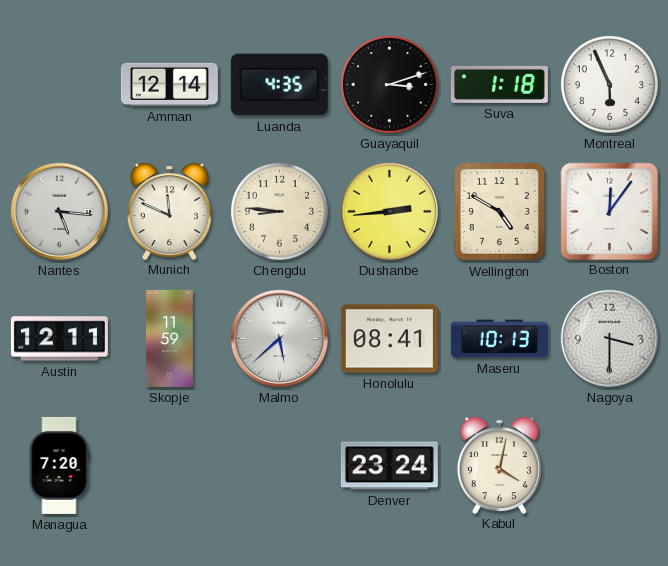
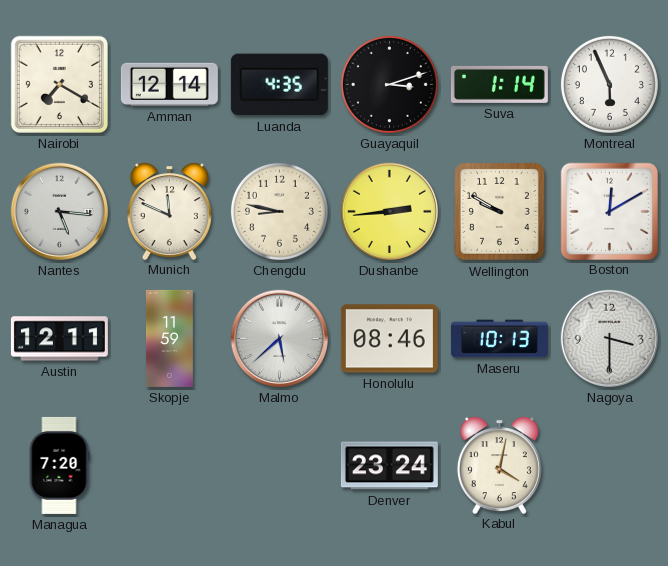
Nairobi: none -> 7:20
Suva: 1:18 -> 1:14
Chengdu: 8:46 -> 8:47
Wellington: 4:50 -> 9:50
Boston: 12:06 -> 12:10
Honolulu: 08:41 -> 08:46
